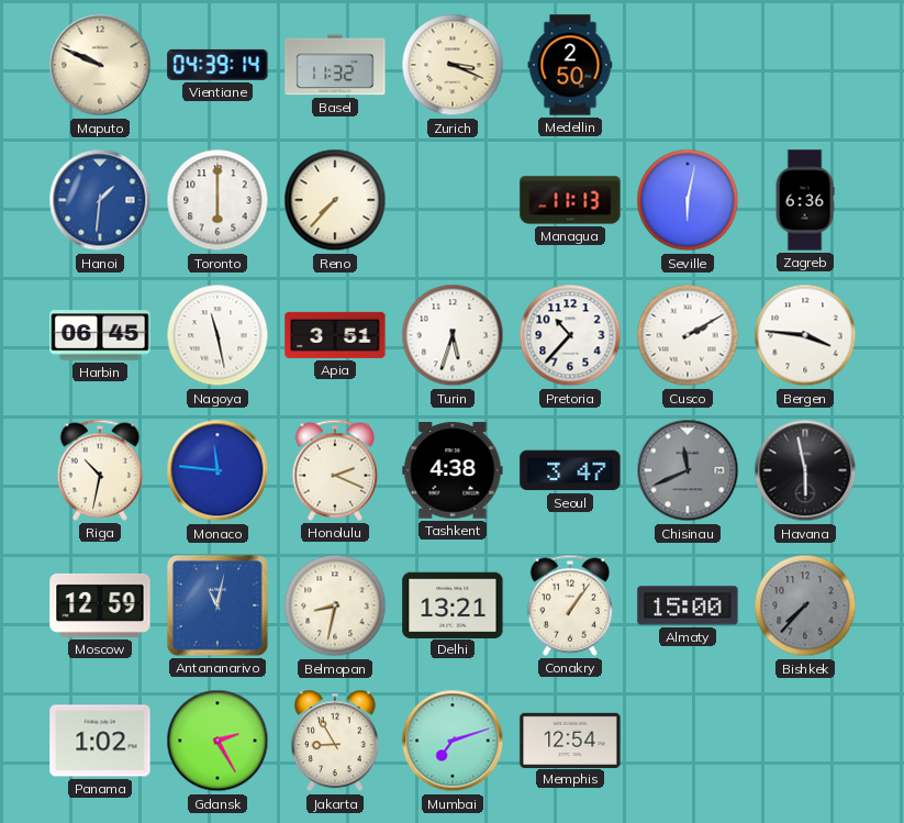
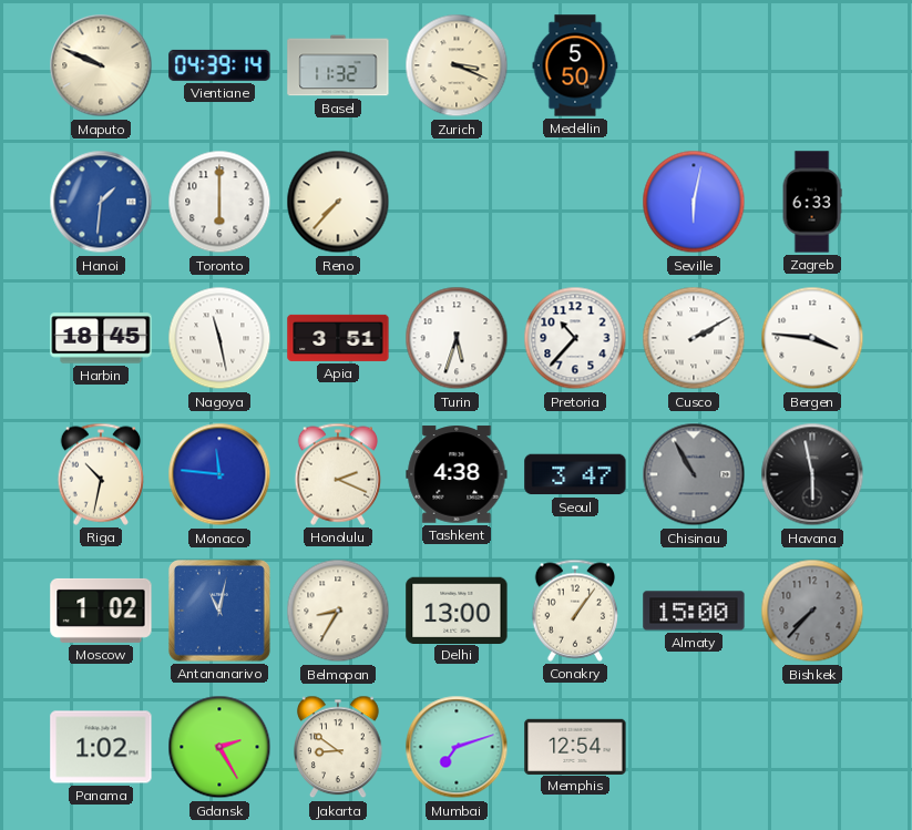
Medellin: 2:50 -> 5:50
Managua: 11:13 -> none
Zagreb: 6:36 -> 6:33
Harbin: 06:45 -> 18:45
Chisinau: 11:41 -> 10:55
Moscow: 12:59 -> 1:02
Belmopan: 8:32 -> 8:35
Delhi: 13:21 -> 13:00
Jakarta: 8:55 -> 8:51
